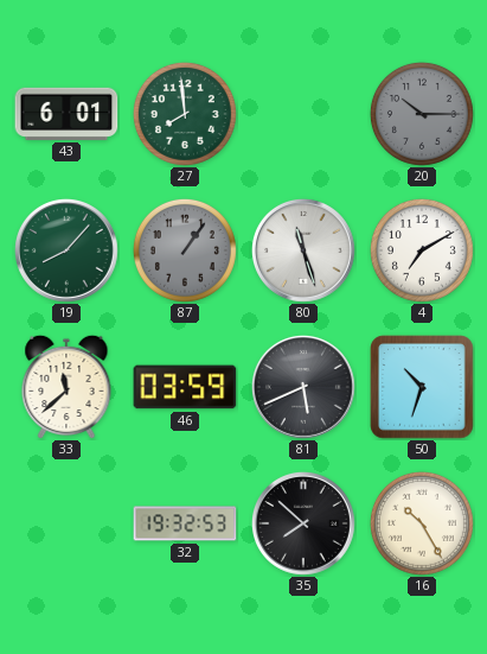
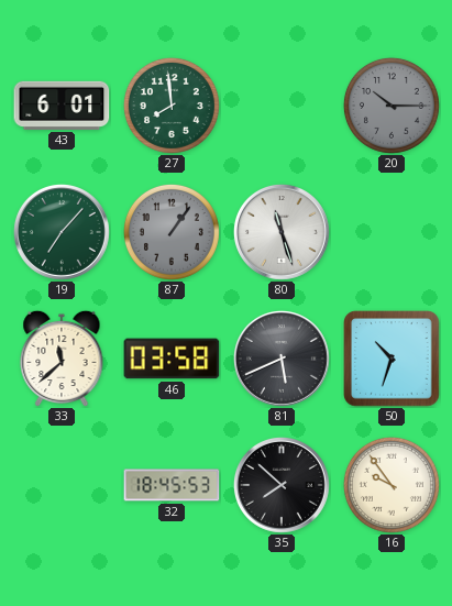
19: 8:07 -> 7:07
4: 7:10 -> none
46: 03:59 -> 03:58
32: 19:32 -> 18:45
16: 10:25 -> 9:54
